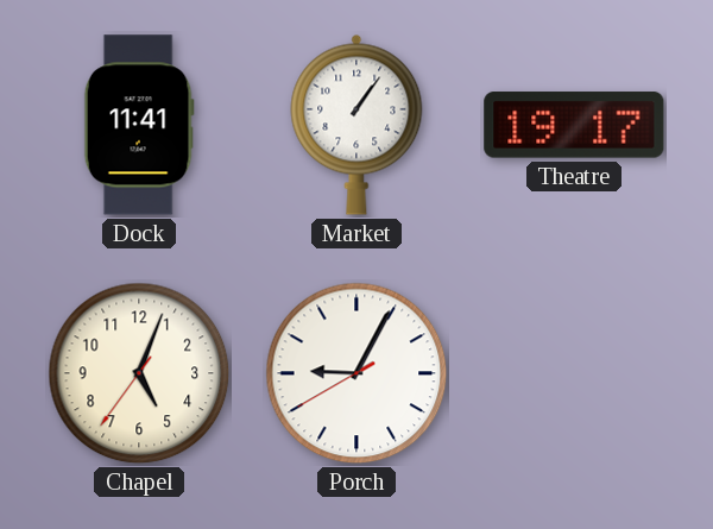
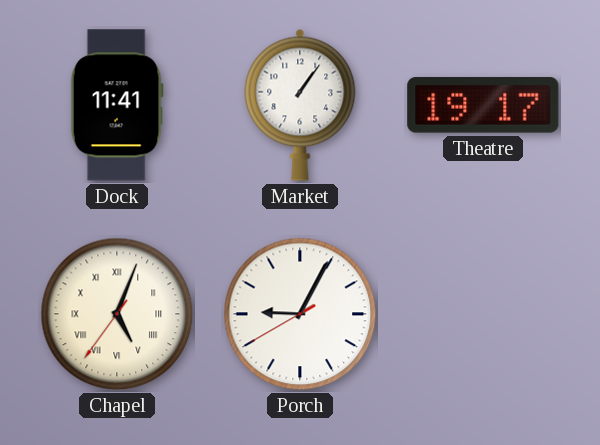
Chapel numerals: Arabic -> Roman
